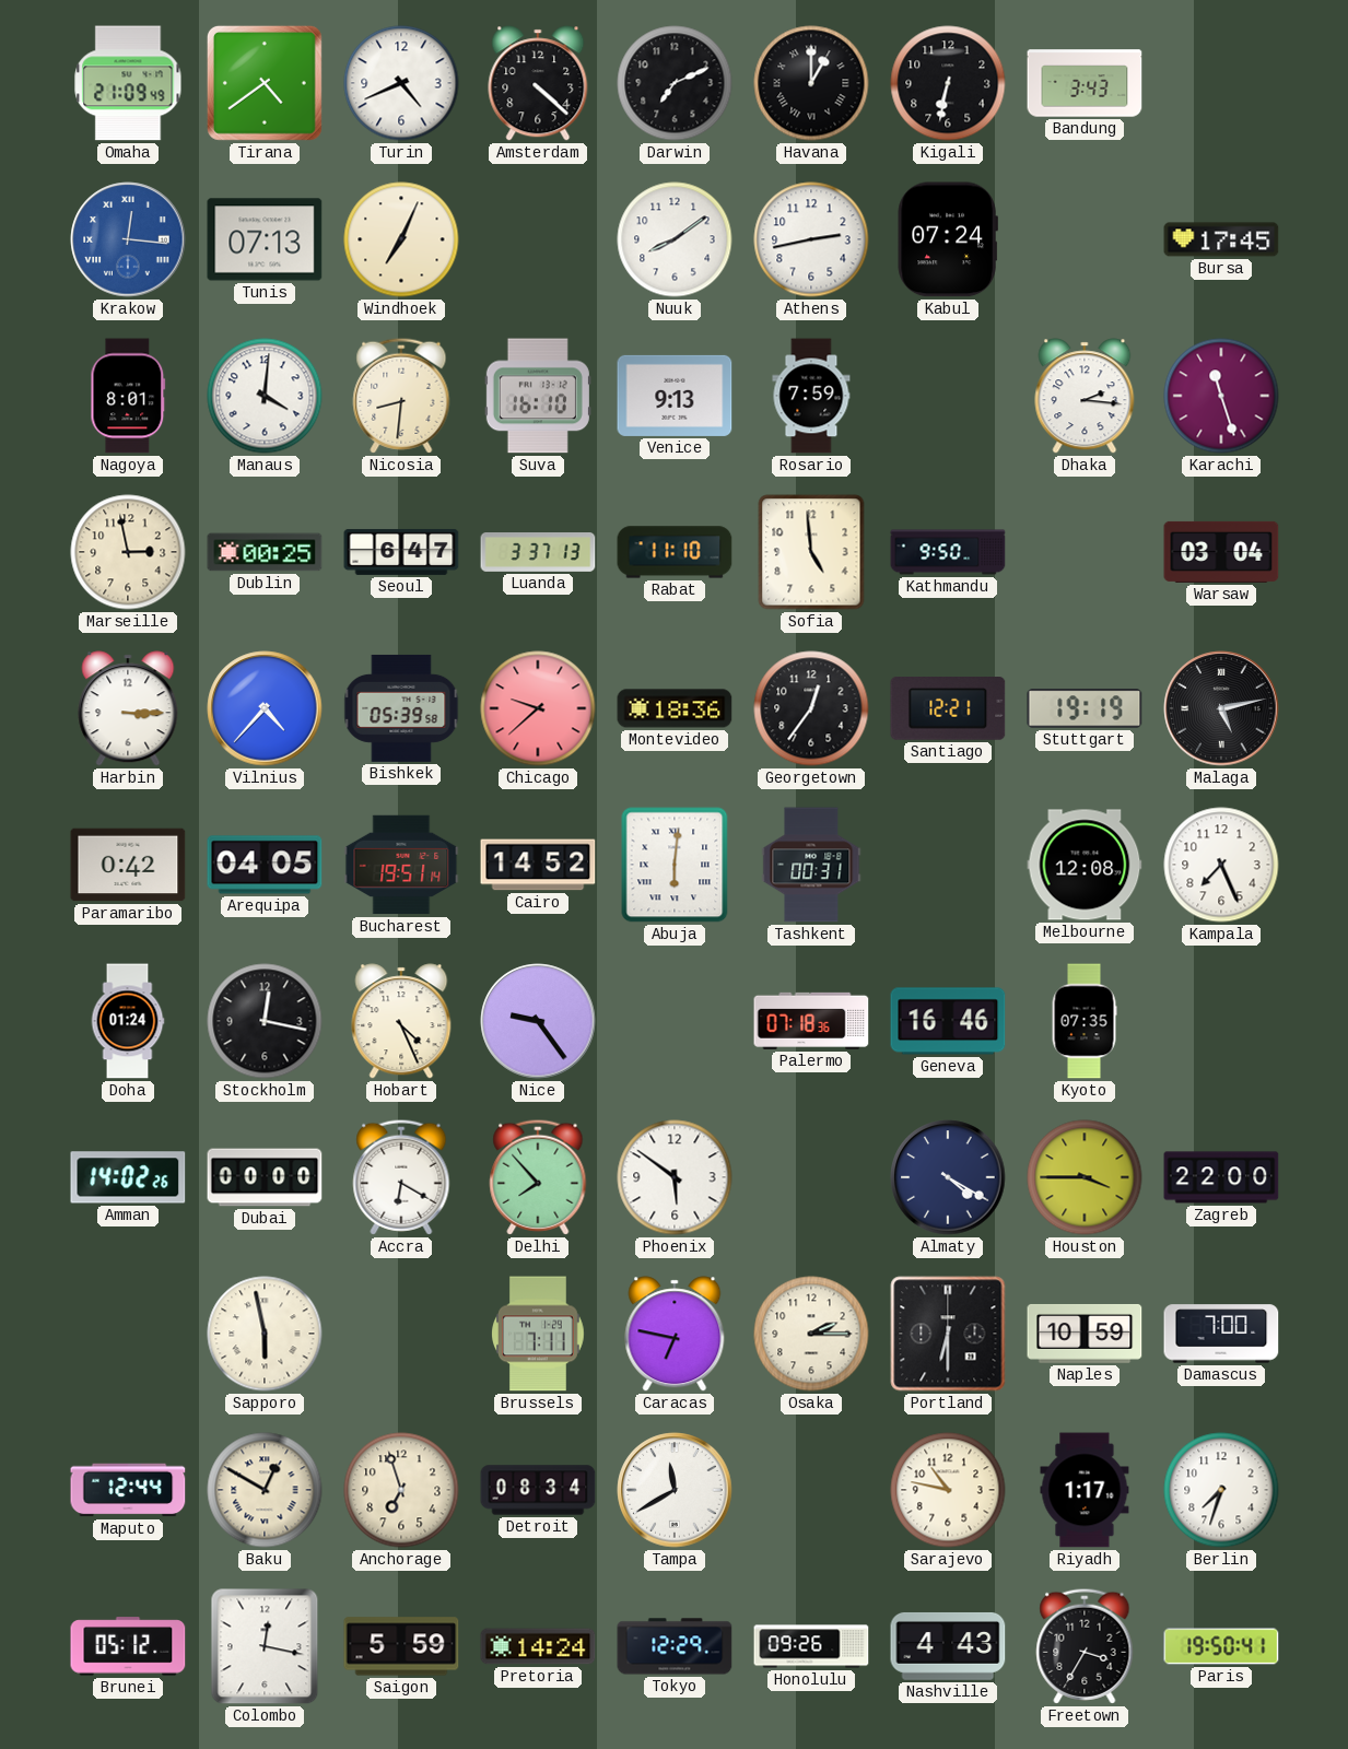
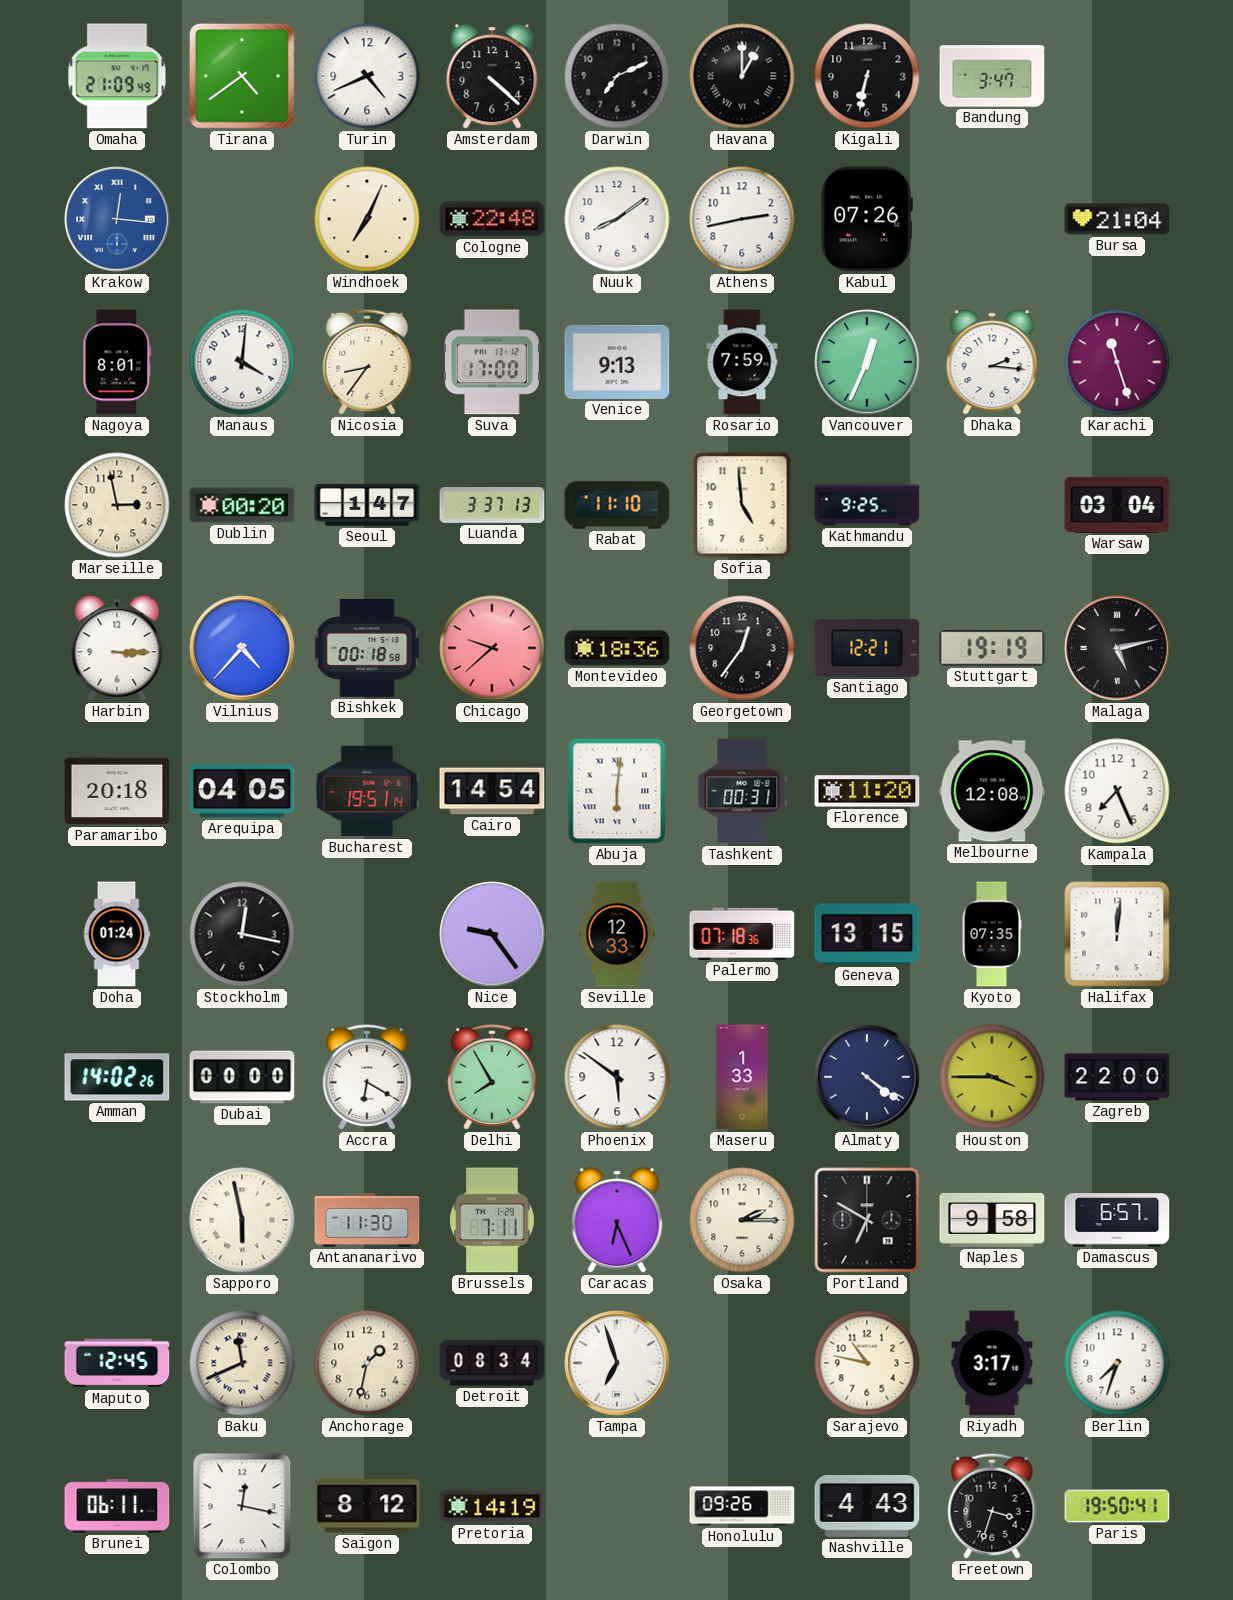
Bandung: 3:43 -> 3:47
Tunis: 07:13 -> none
Cologne: none -> 22:48
Kabul: 07:24 -> 07:26
Bursa: 17:45 -> 21:04
Nicosia: 8:31 -> 8:36
Suva: 16:10 -> 17:00
Vancouver: none -> 12:34
Dublin: 00:25 -> 00:20
Seoul: 6:47 -> 1:47
Kathmandu: 9:50 -> 9:25
Bishkek: 05:39 -> 00:18
Paramaribo: 0:42 -> 20:18
Cairo: 14:52 -> 14:54
Florence: none -> 11:20
Hobart: 4:26 -> none
Seville: none -> 12:33
Geneva: 16:46 -> 13:15
Halifax: none -> 12:01
Delhi: 7:53 -> 7:55
Maseru: none -> 1:33
Almaty: 4:20 -> 4:21
Antananarivo: none -> 11:30
Caracas: 6:47 -> 6:26
Portland: 6:30 -> 6:50
Naples: 10:59 -> 9:58
Damascus: 7:00 -> 6:57
Maputo: 12:44 -> 12:45
Baku: 12:50 -> 11:41
Anchorage: 6:57 -> 1:32
Tampa: 11:40 -> 6:57
Riyadh: 1:17 -> 3:17
Brunei: 05:12 -> 06:11
Saigon: 5:59 -> 8:12
Pretoria: 14:24 -> 14:19
Tokyo: 12:29 -> none
Freetown: 3:35 -> 3:33
